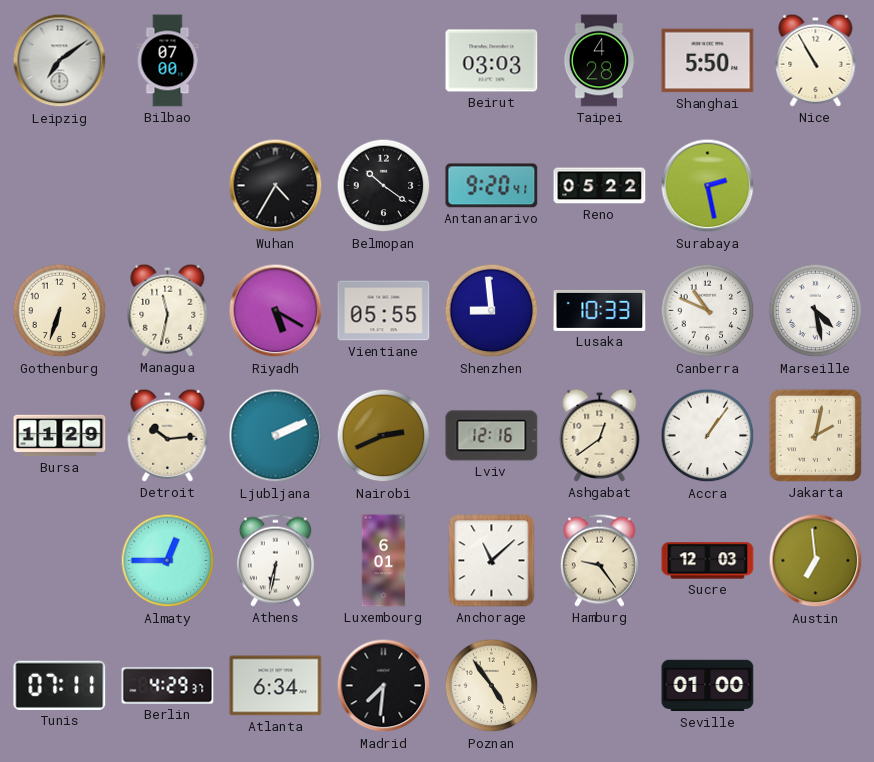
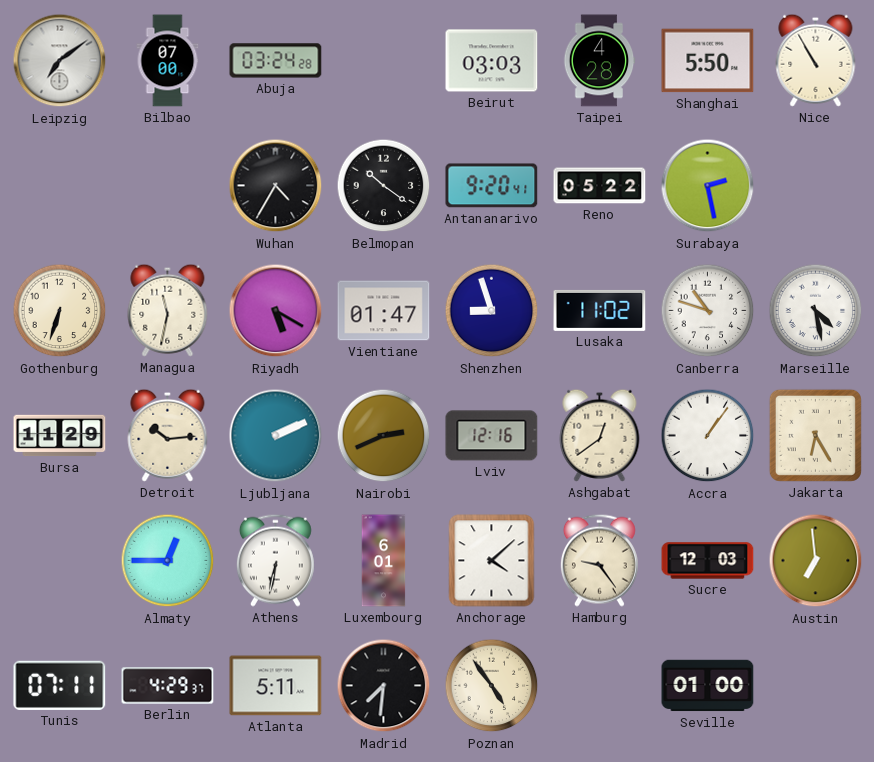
Abuja: none -> 03:24
Vientiane: 05:55 -> 01:47
Shenzhen: 8:59 -> 8:57
Lusaka: 10:33 -> 11:02
Canberra: 10:49 -> 10:48
Jakarta: 2:02 -> 6:25
Anchorage: 11:08 -> 4:08
Atlanta: 6:34 -> 5:11
